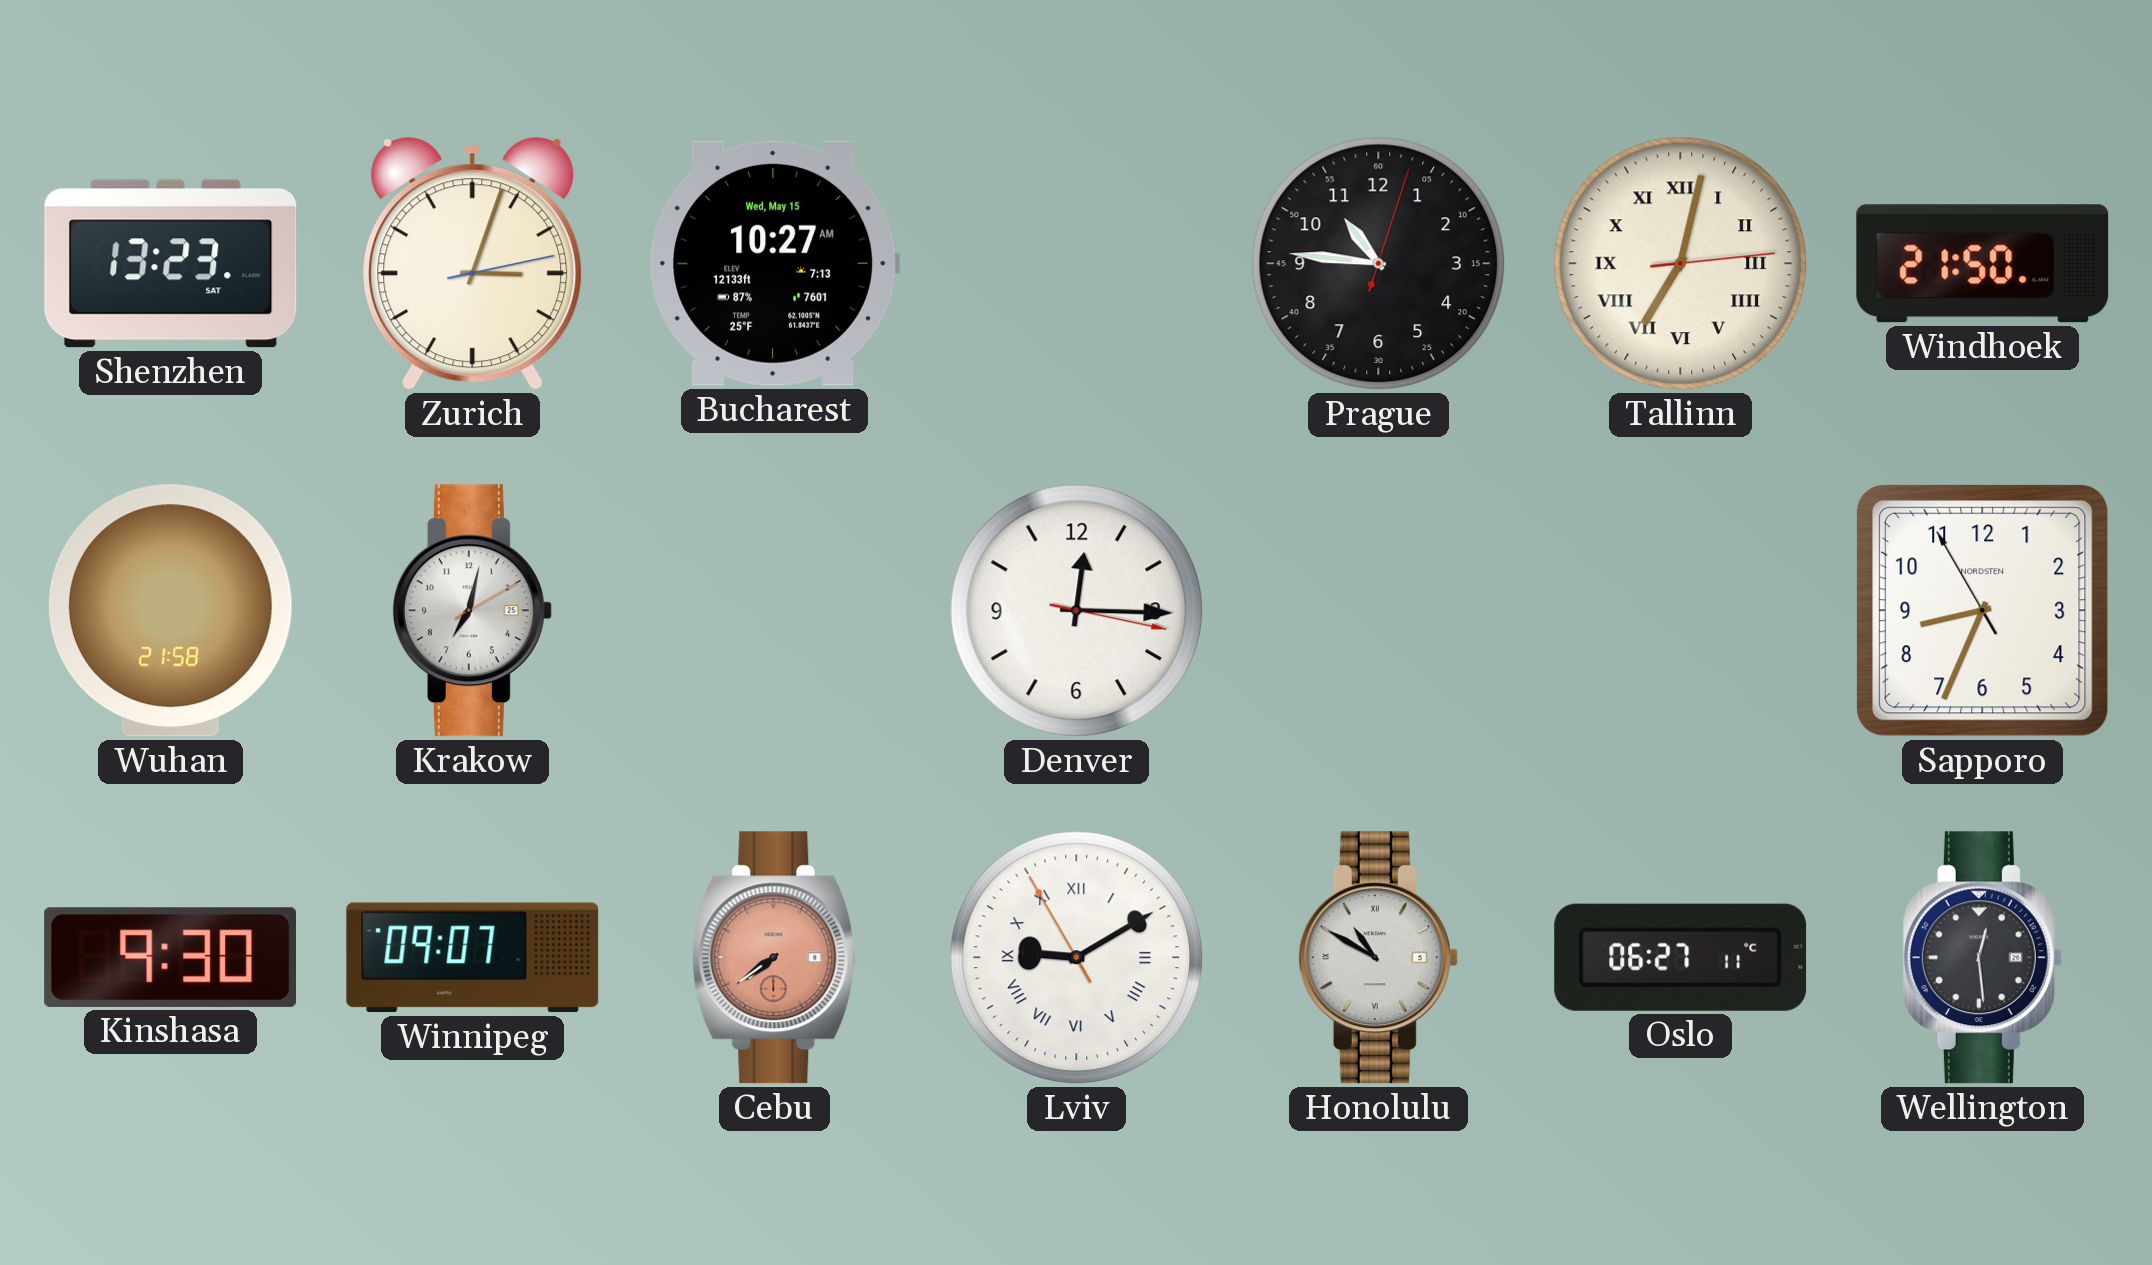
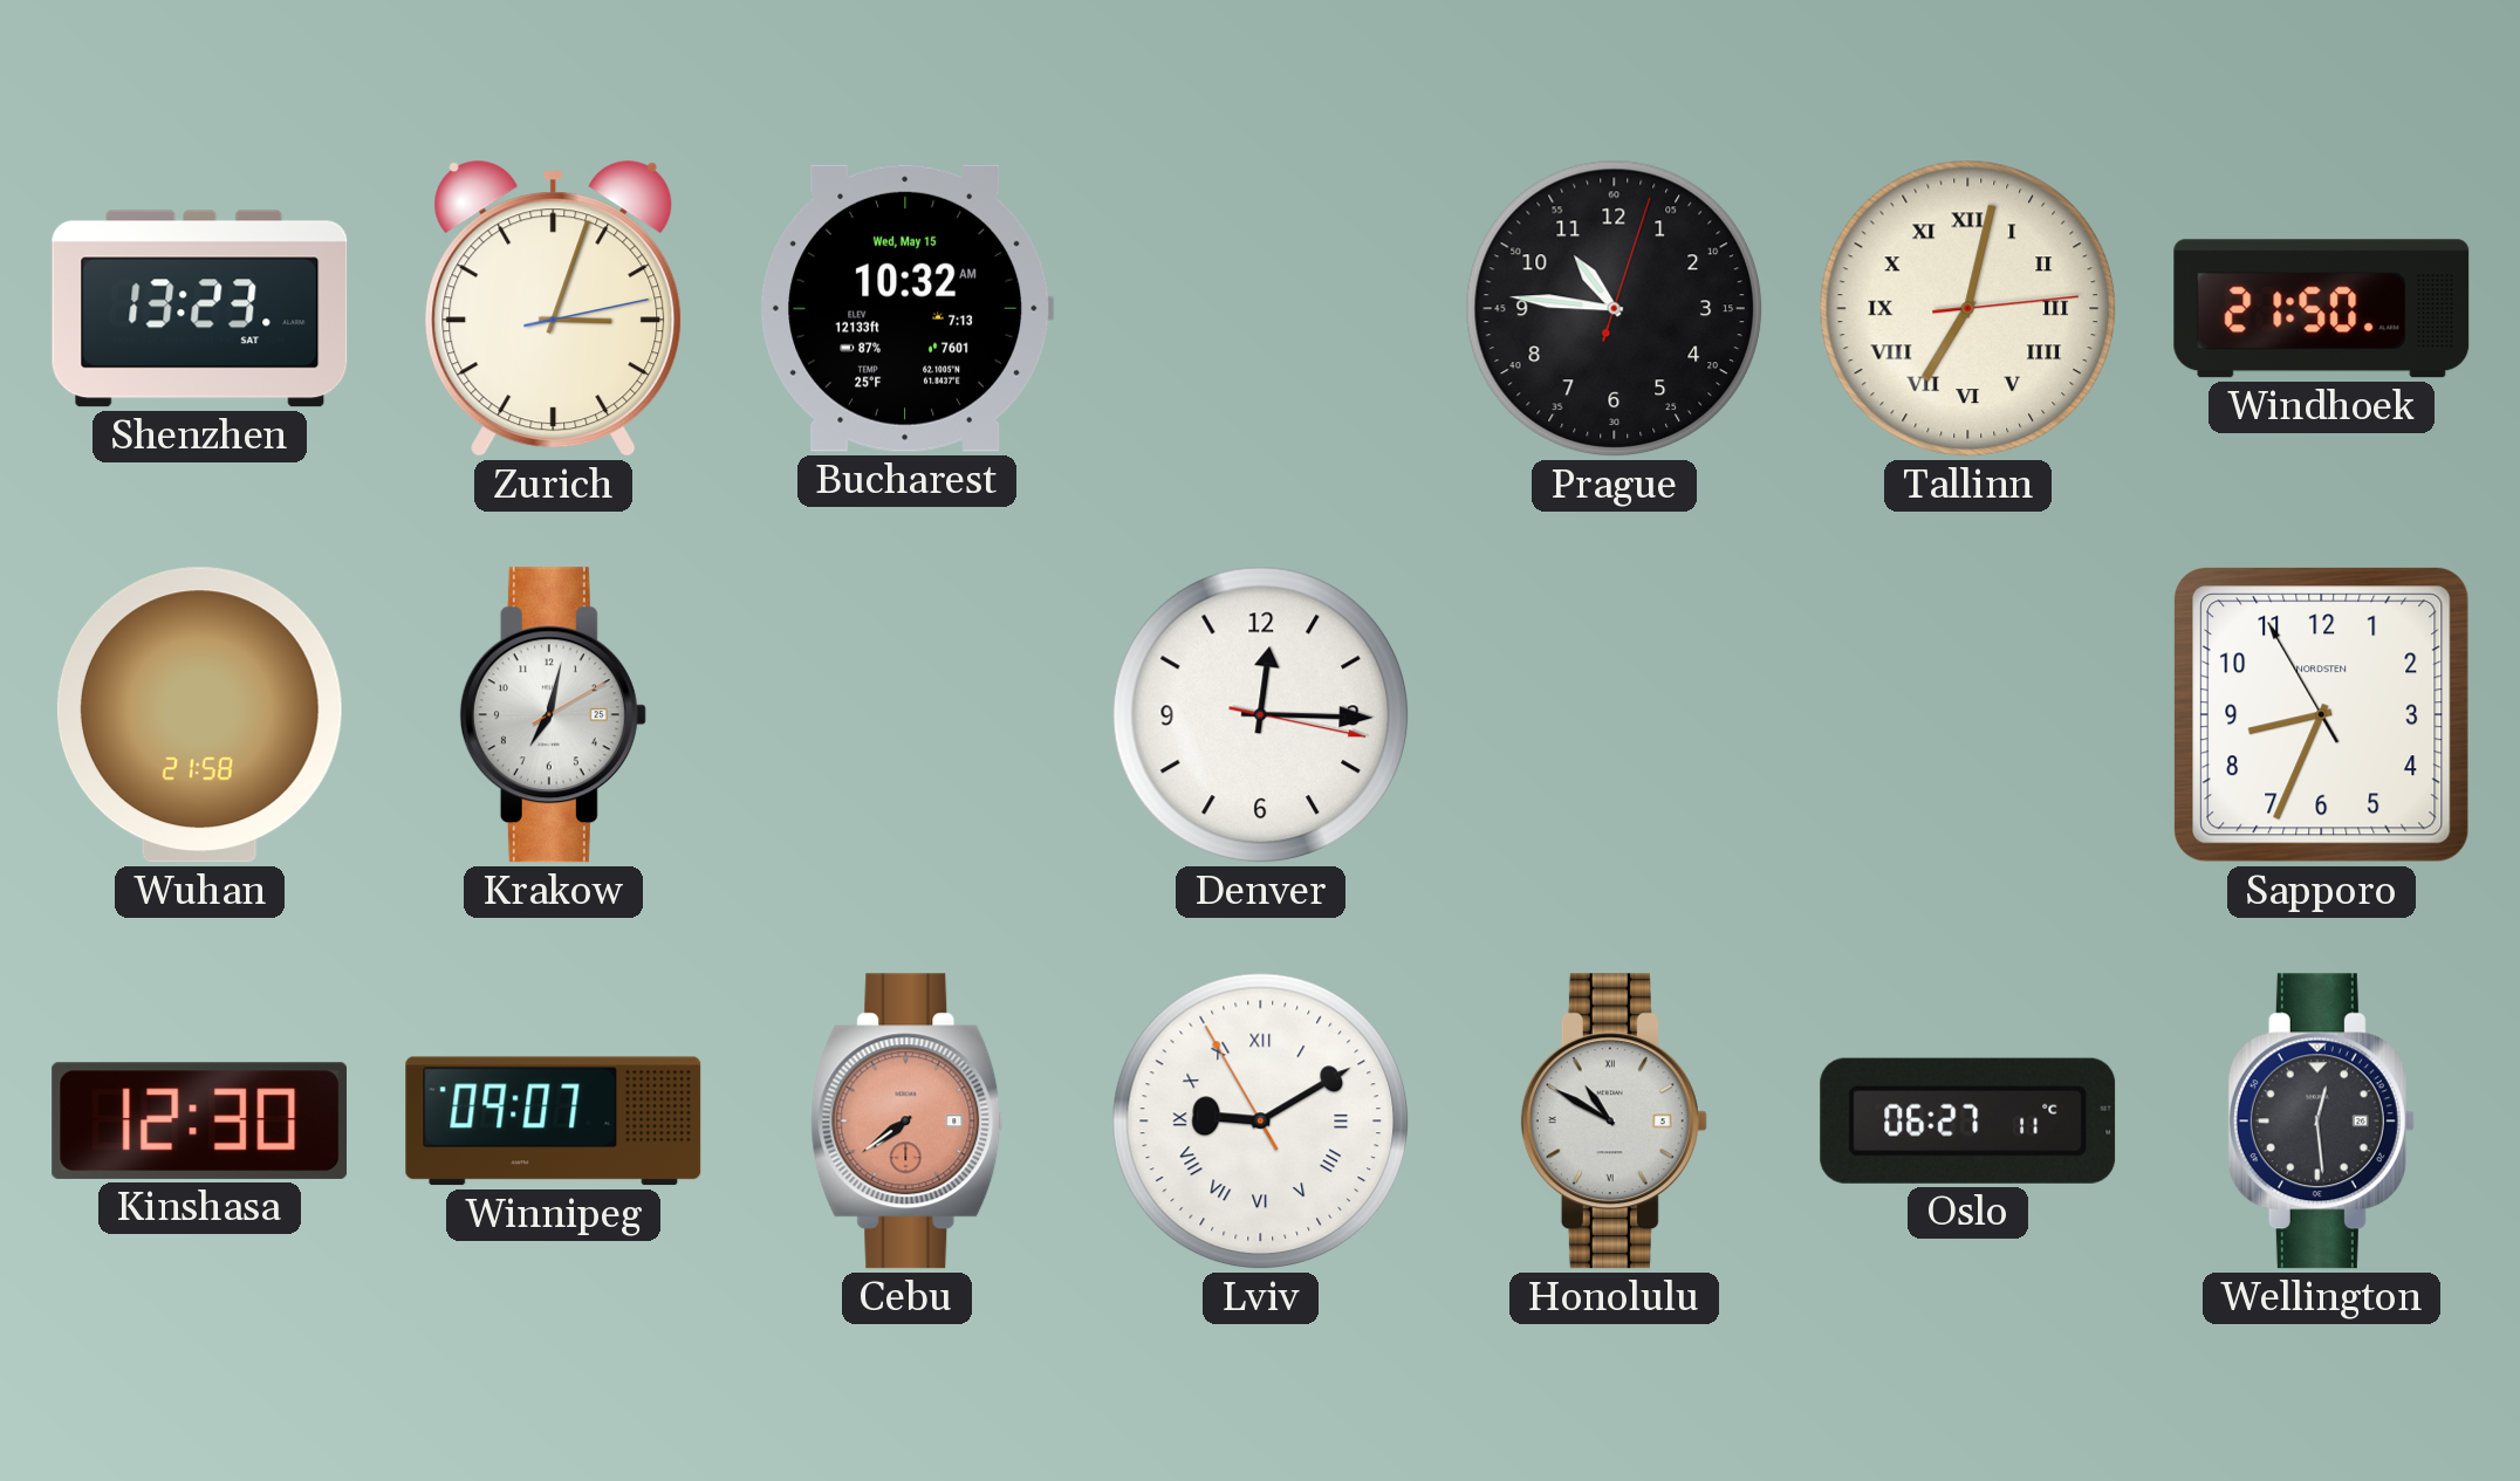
Bucharest: 10:27 -> 10:32
Kinshasa: 9:30 -> 12:30
